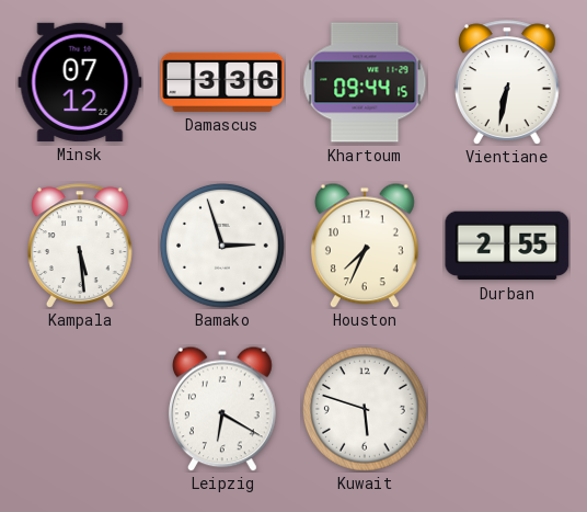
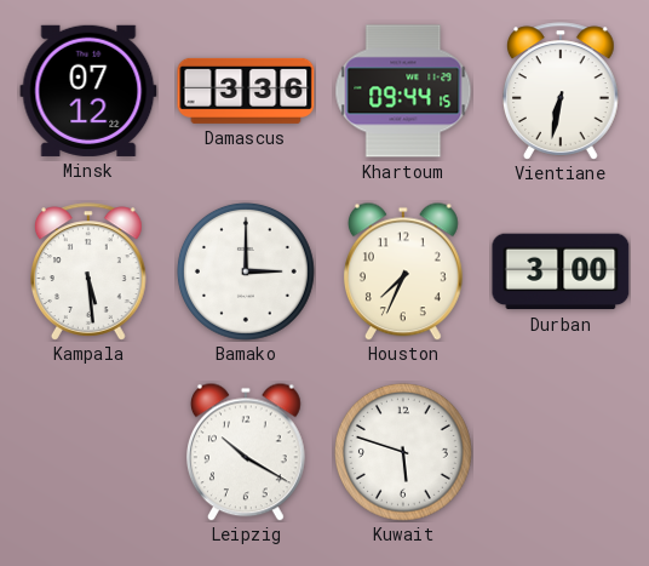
Bamako: 2:57 -> 3:00
Durban: 2:55 -> 3:00
Leipzig: 6:20 -> 10:20
